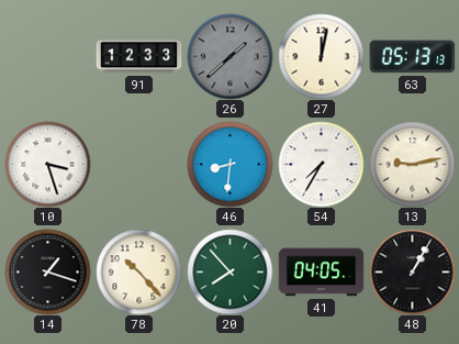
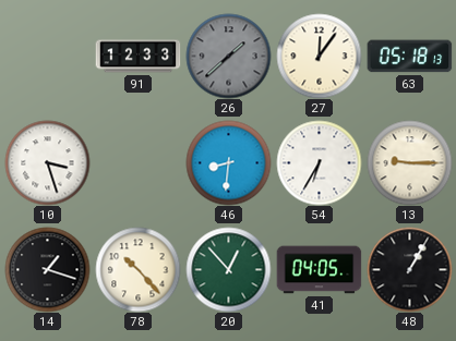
27: 12:02 -> 12:06
63: 05:13 -> 05:18
54: 7:35 -> 6:35
13: 9:13 -> 9:15
20: 7:53 -> 12:53
